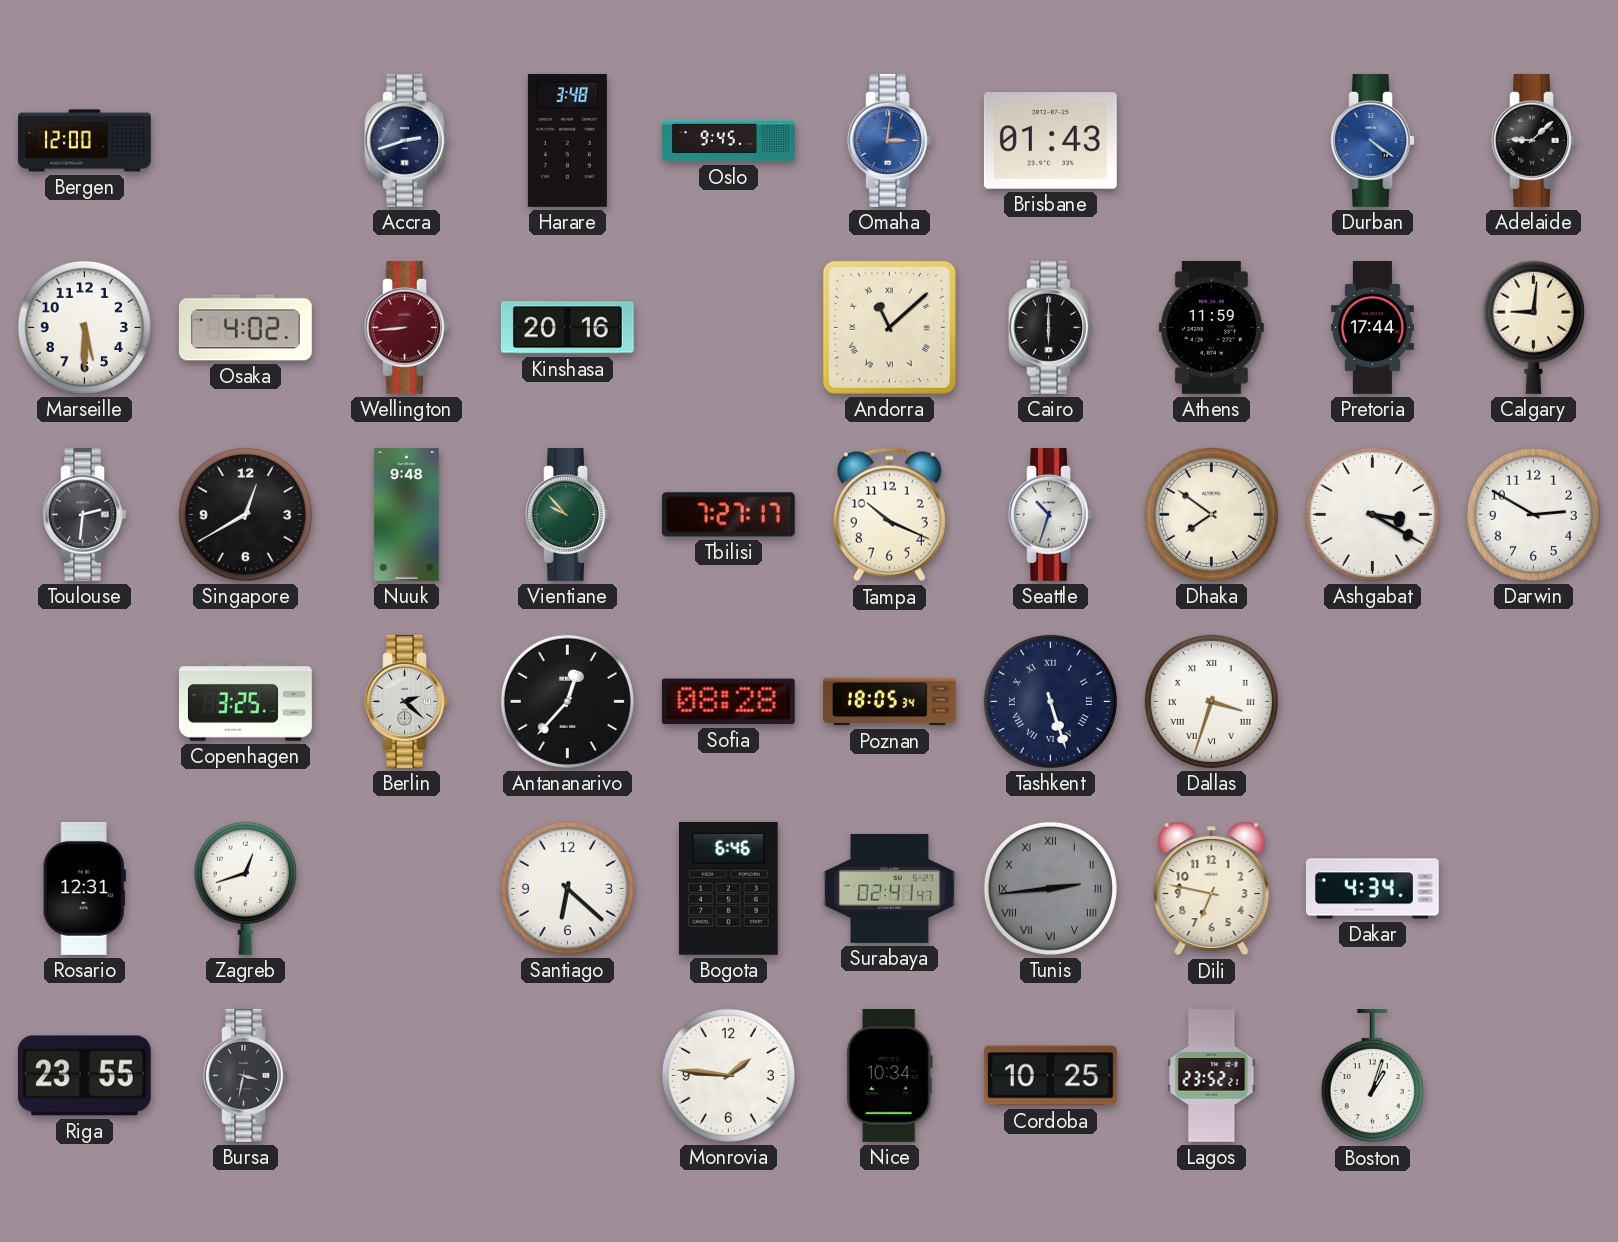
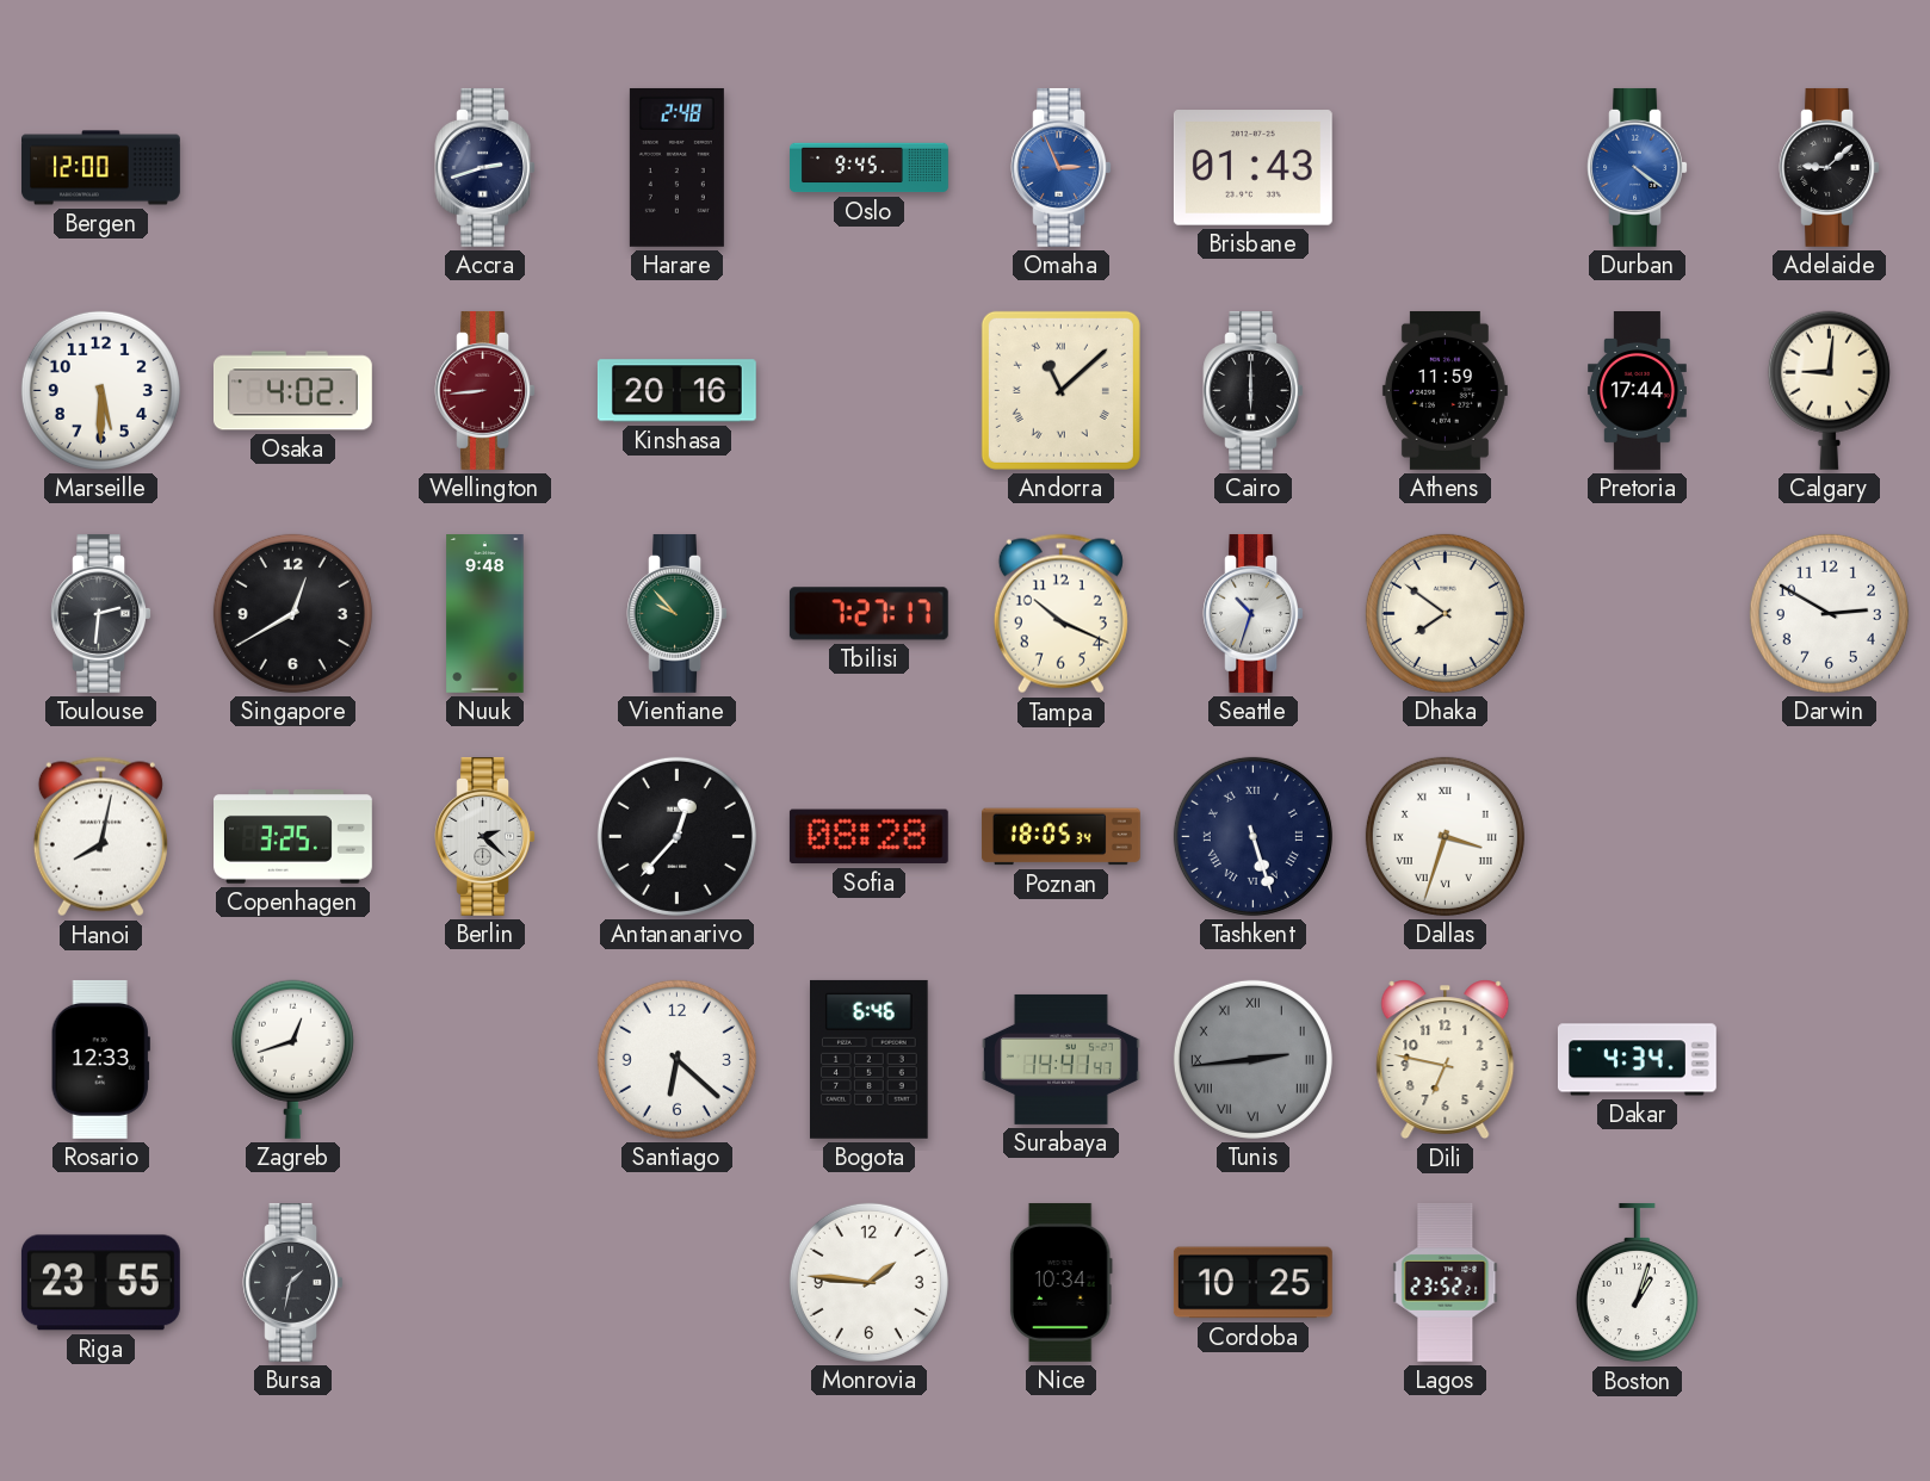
Harare: 3:48 -> 2:48
Omaha: 3:01 -> 2:56
Ashgabat: 3:20 -> none
Hanoi: none -> 8:02
Rosario: 12:31 -> 12:33
Surabaya: 02:41 -> 14:41
Bursa: 3:32 -> 1:32
